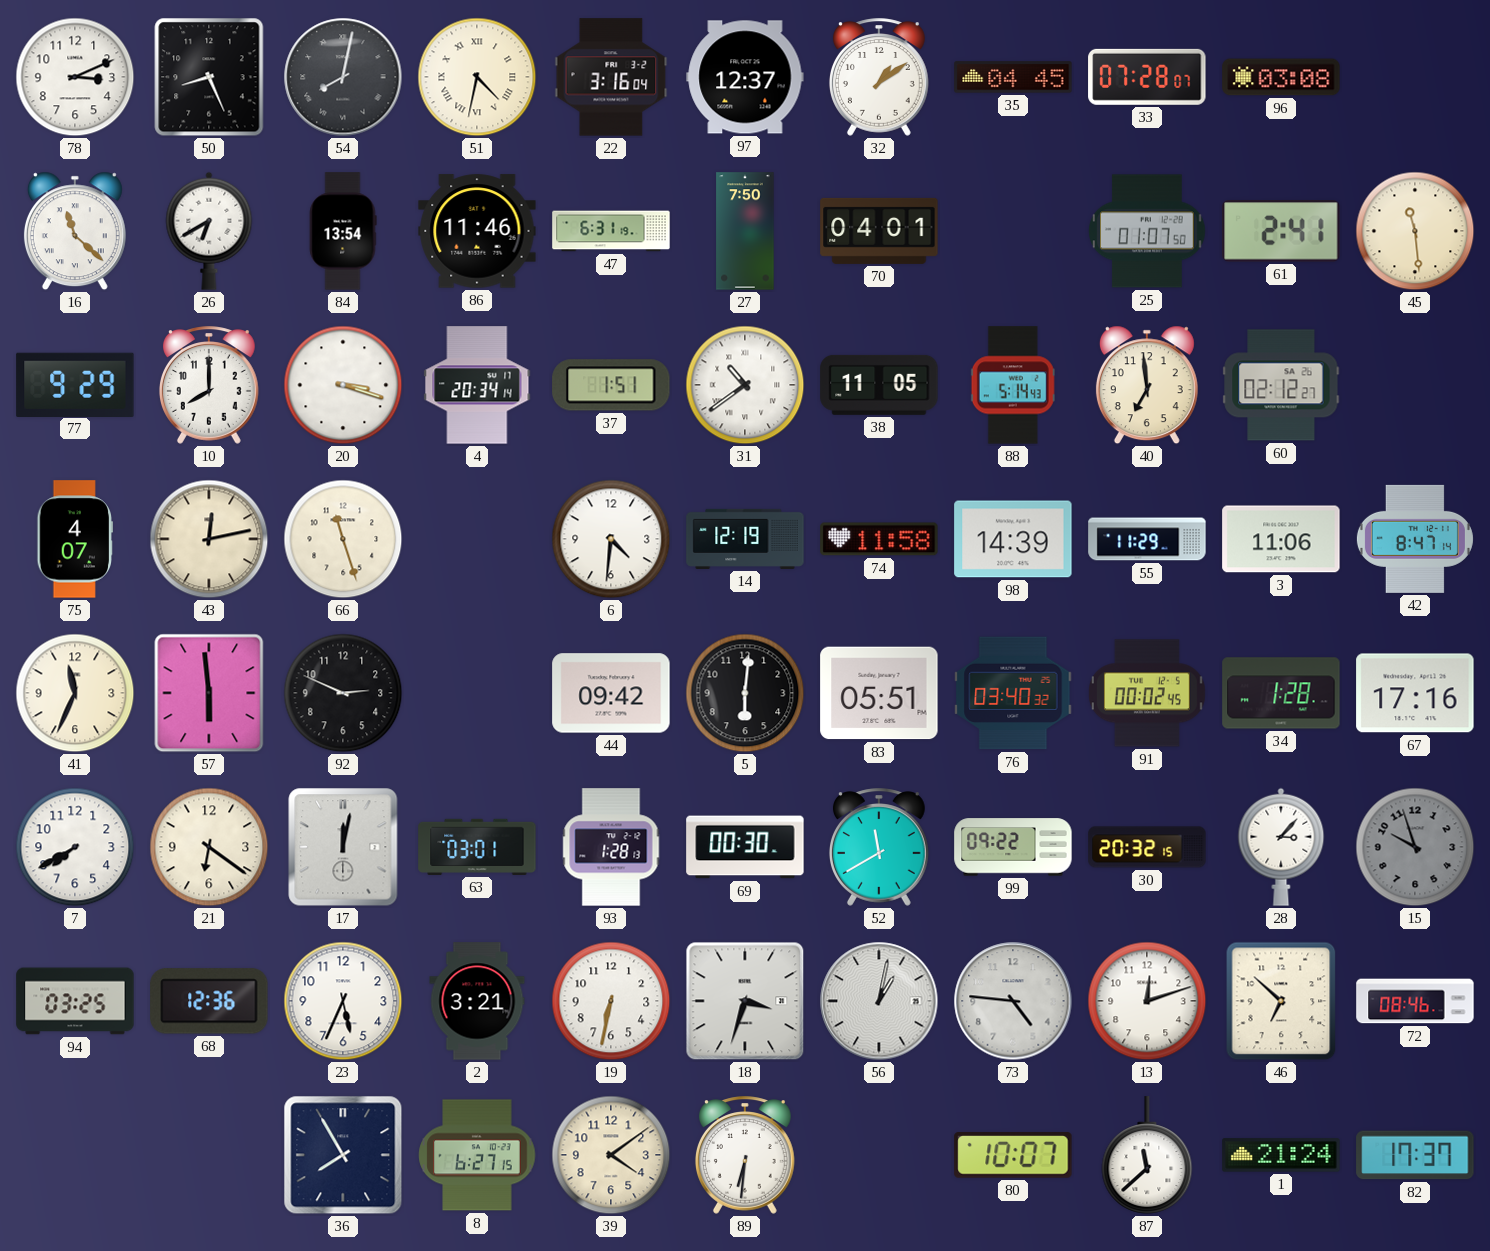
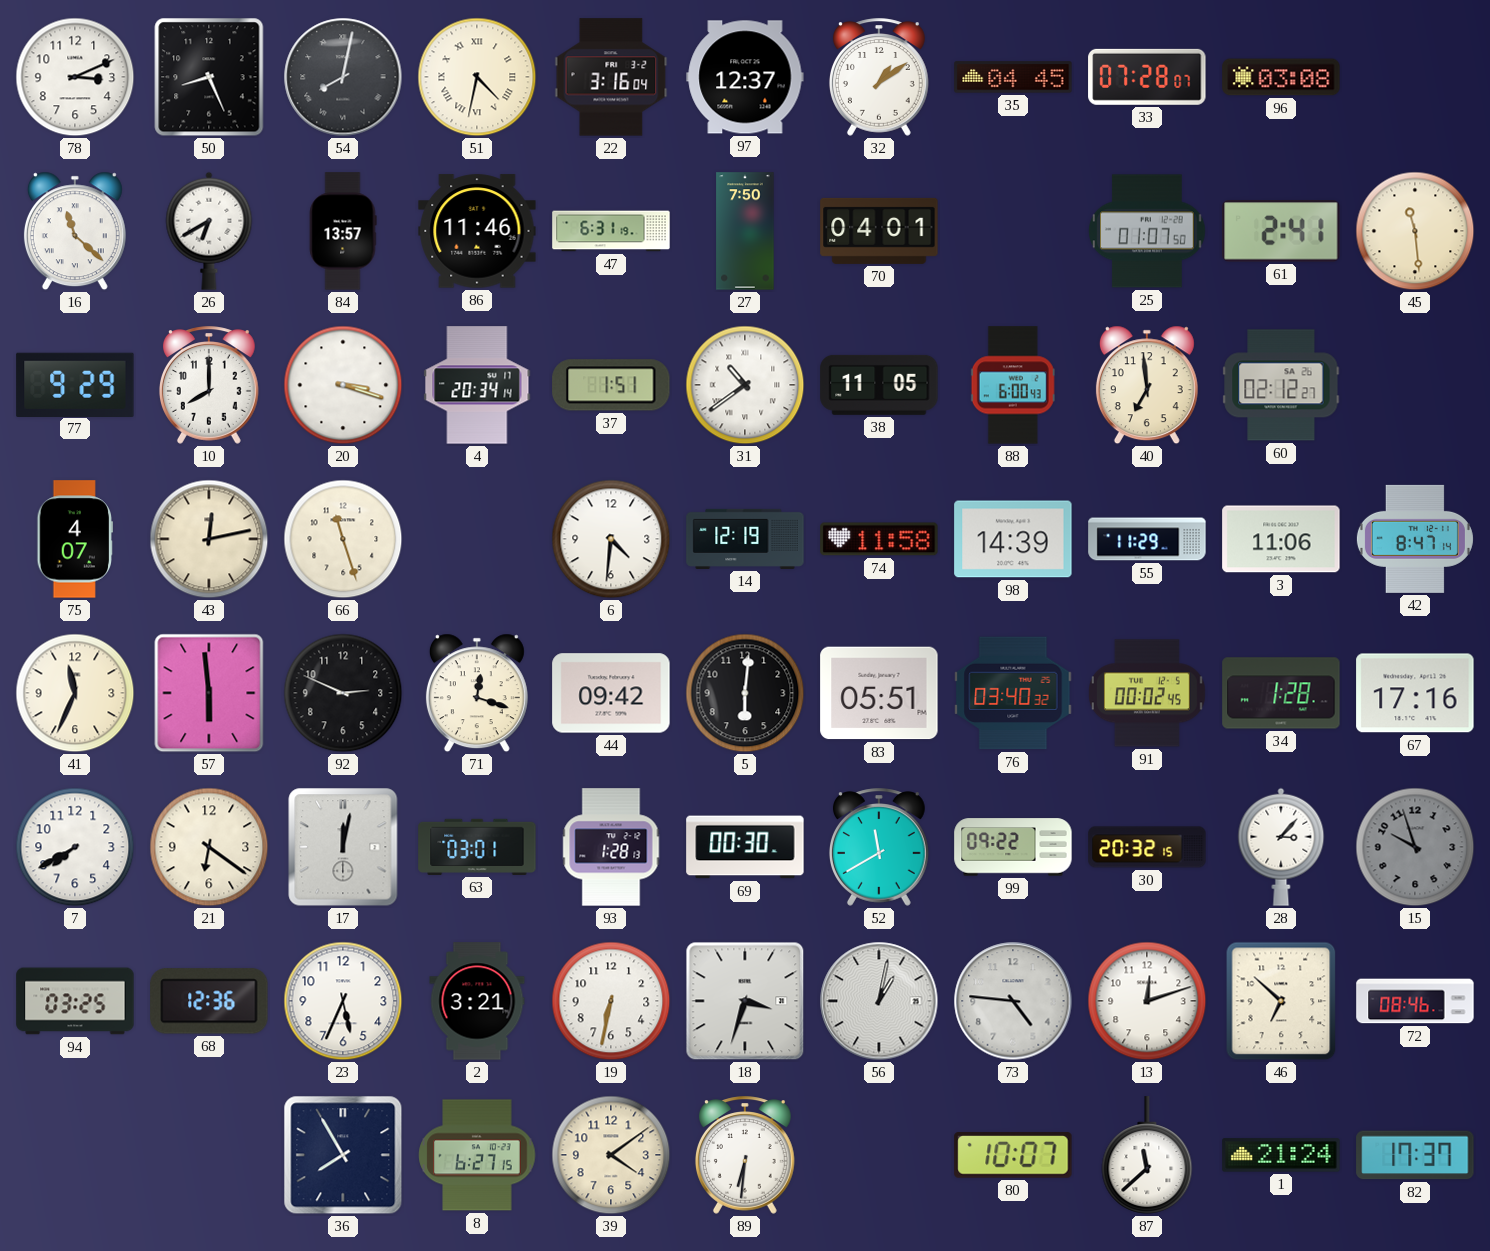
84: 13:54 -> 13:57
88: 5:14 -> 6:00
71: none -> 12:18
